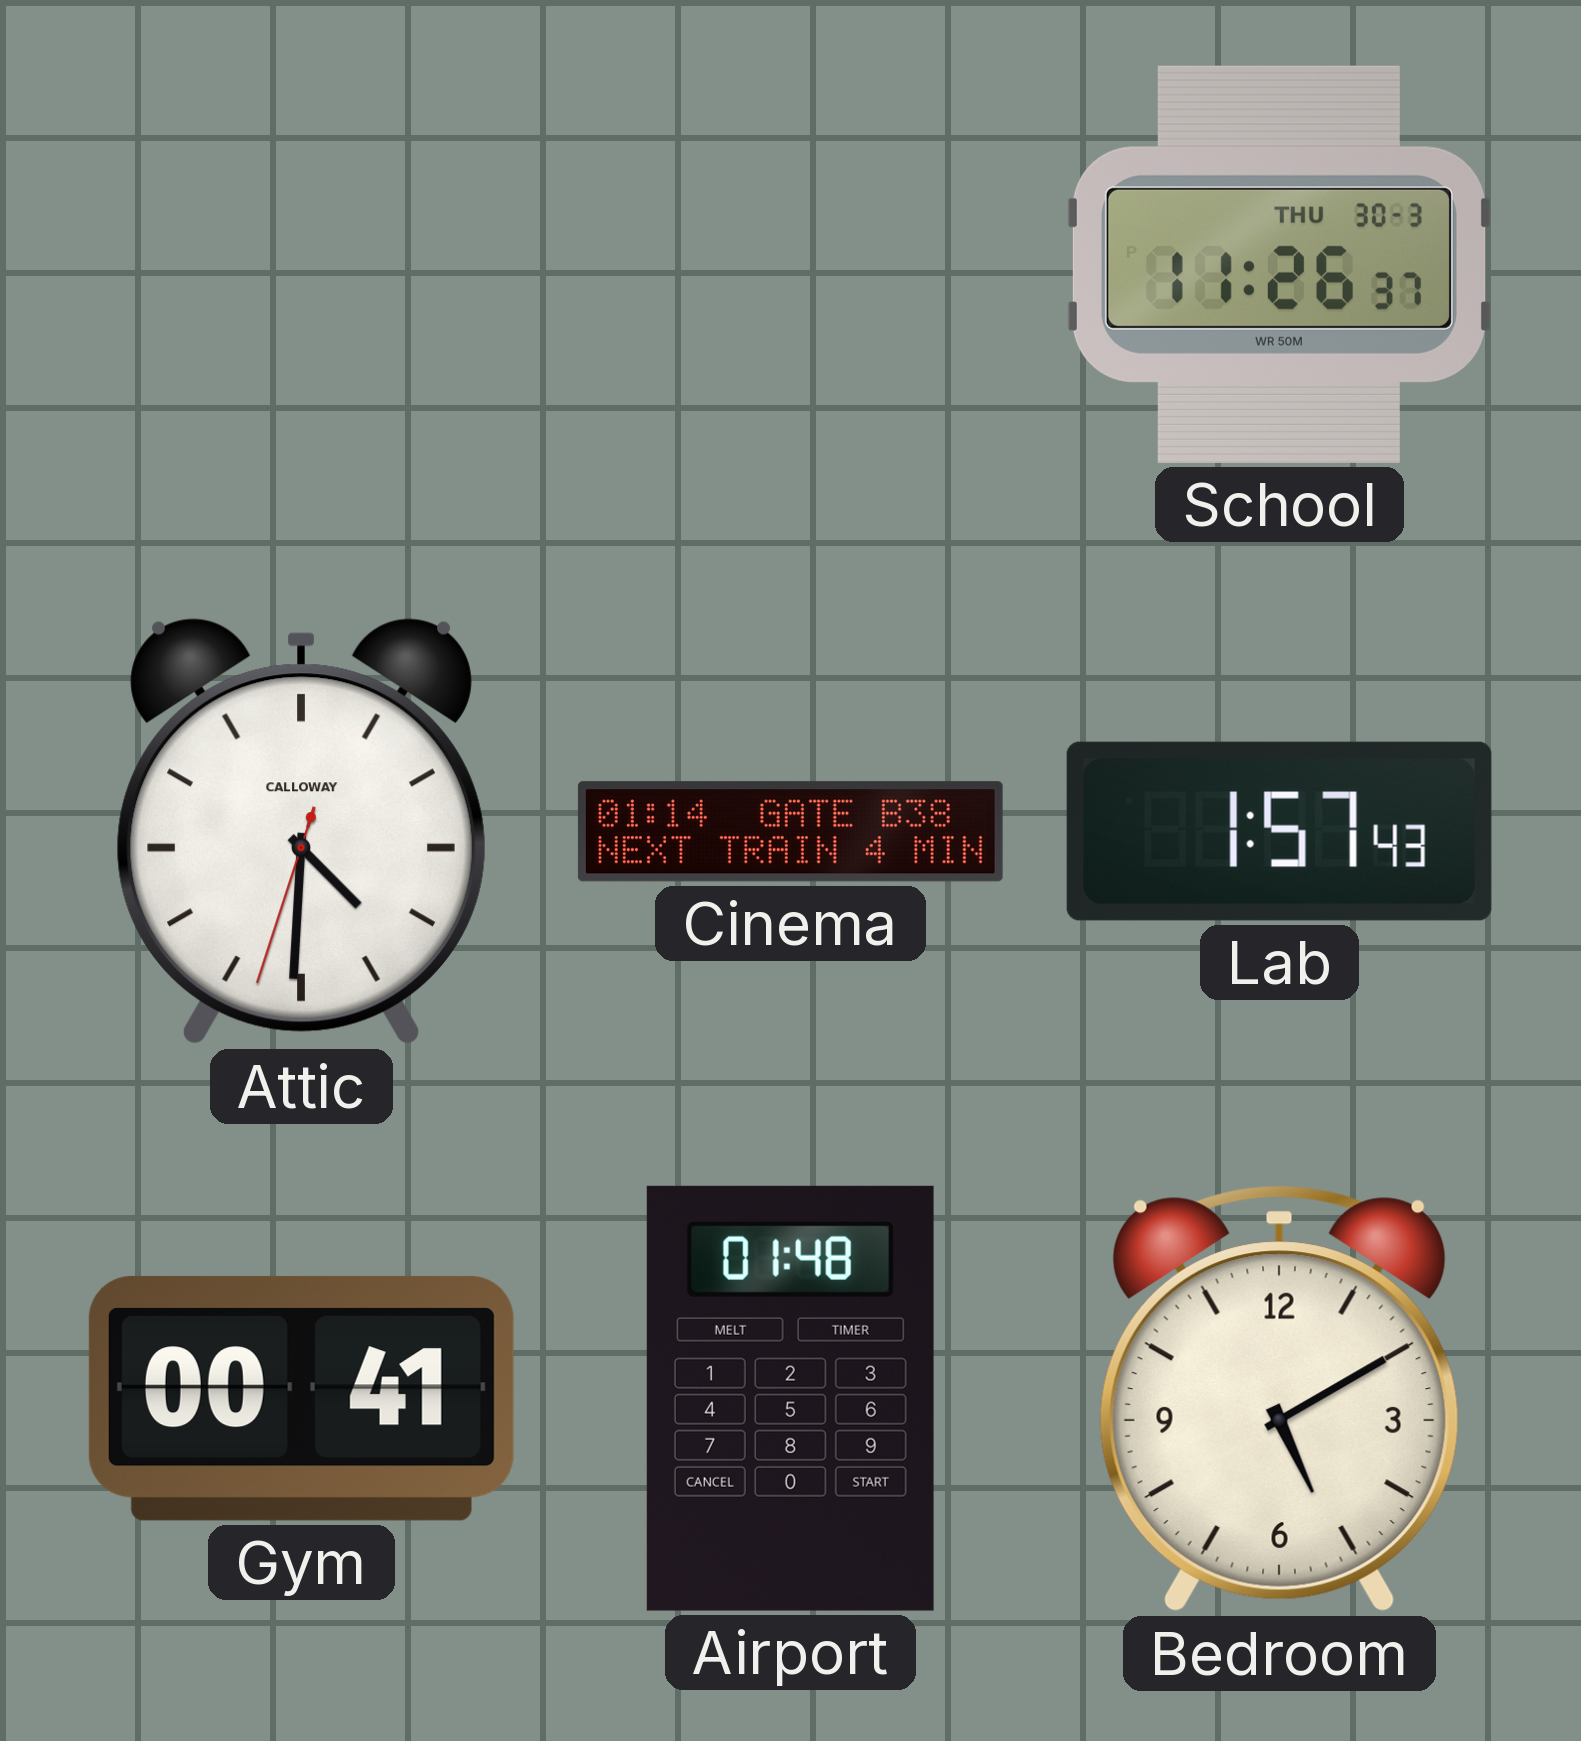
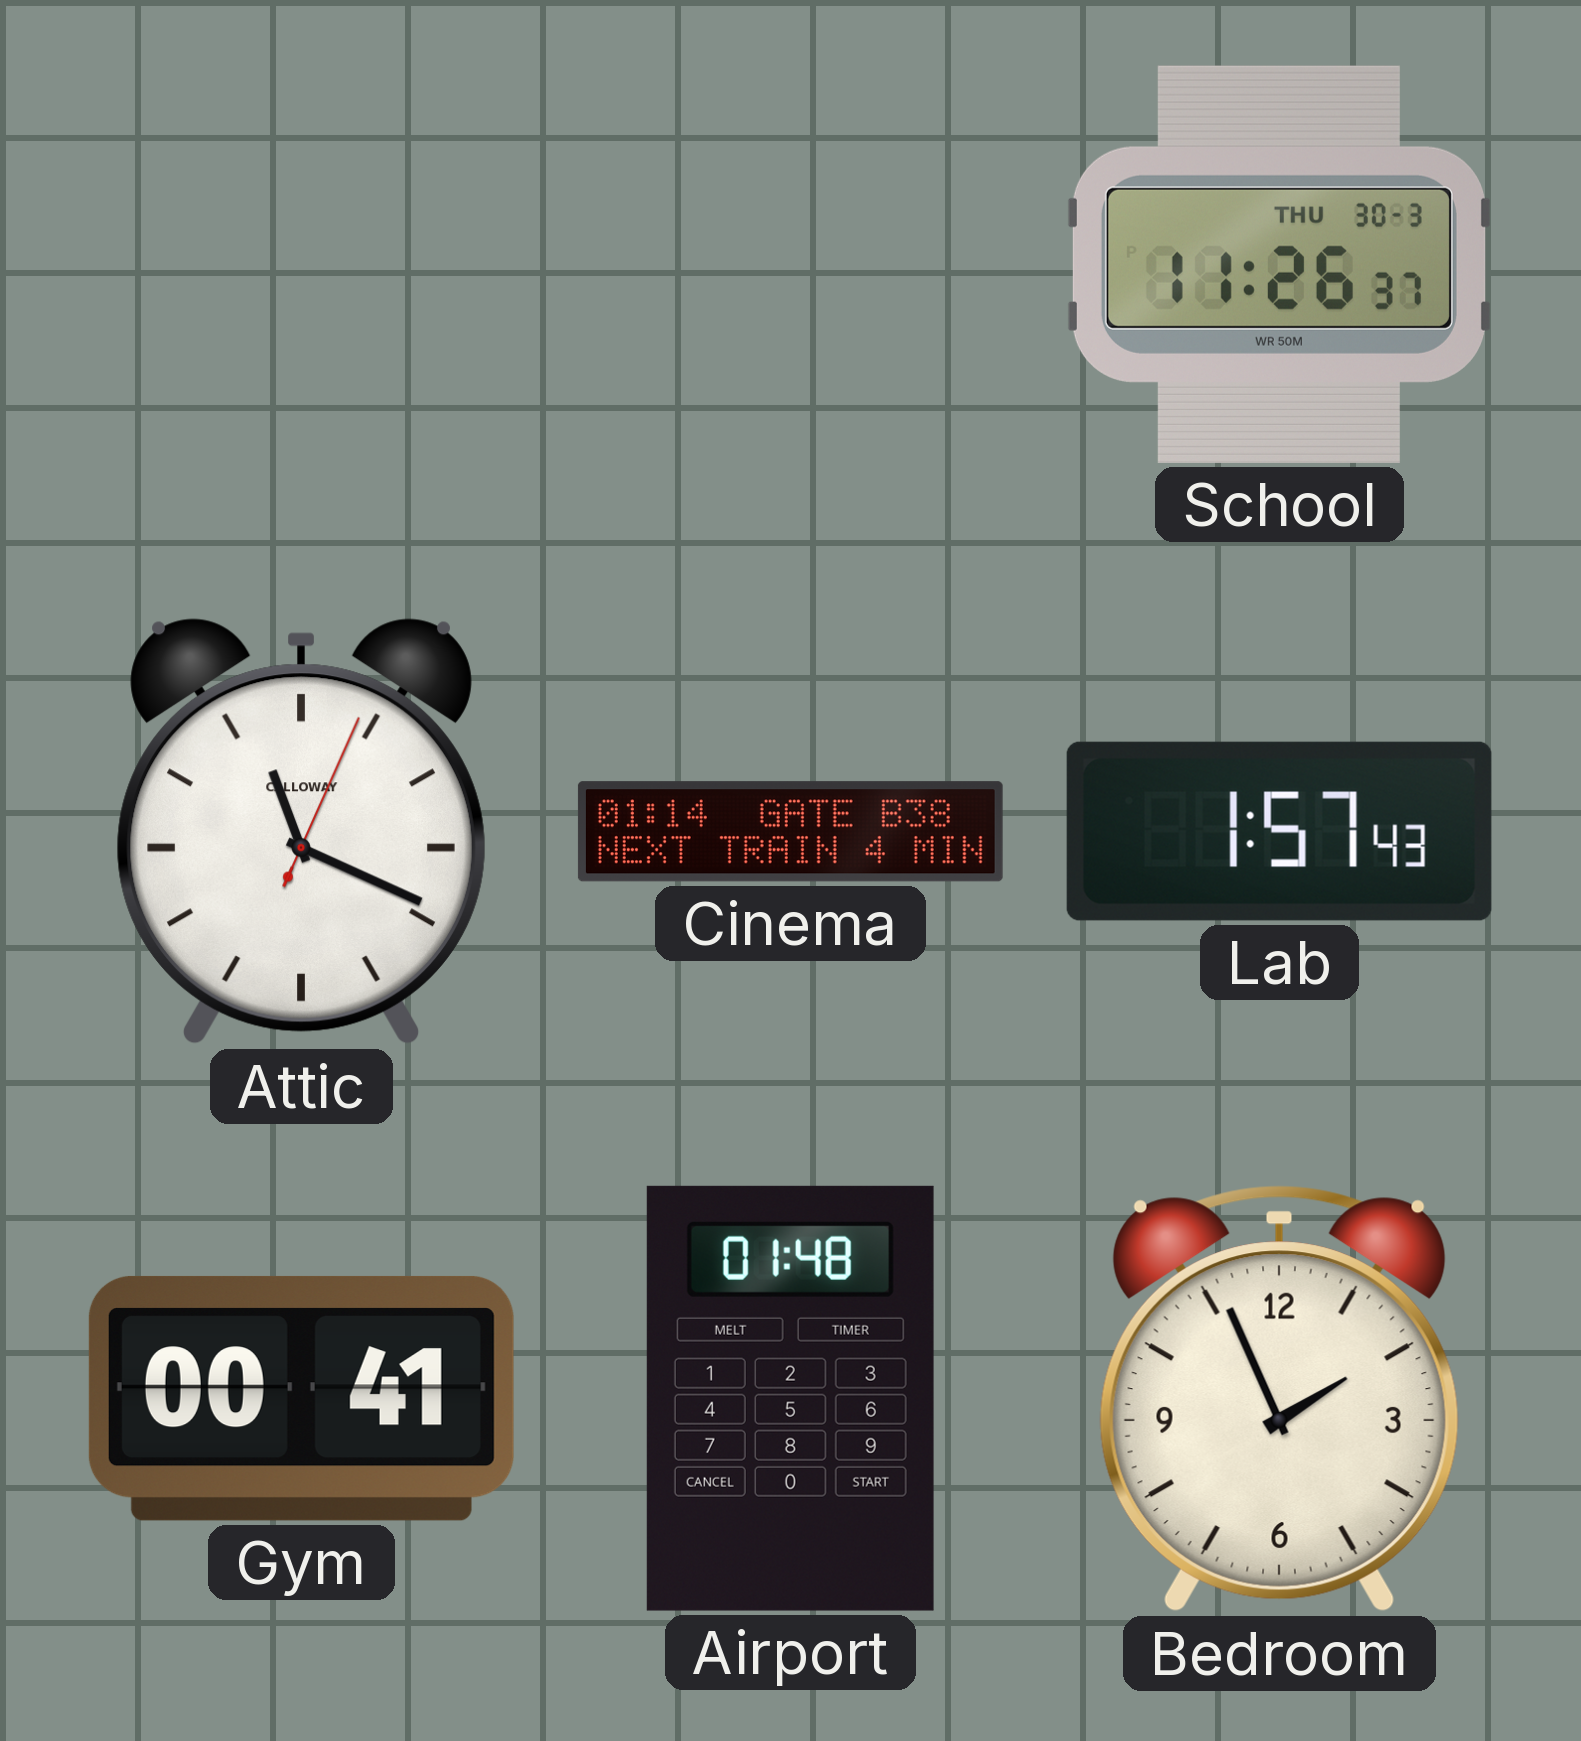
Attic: 4:30 -> 11:19
Bedroom: 5:10 -> 1:56
